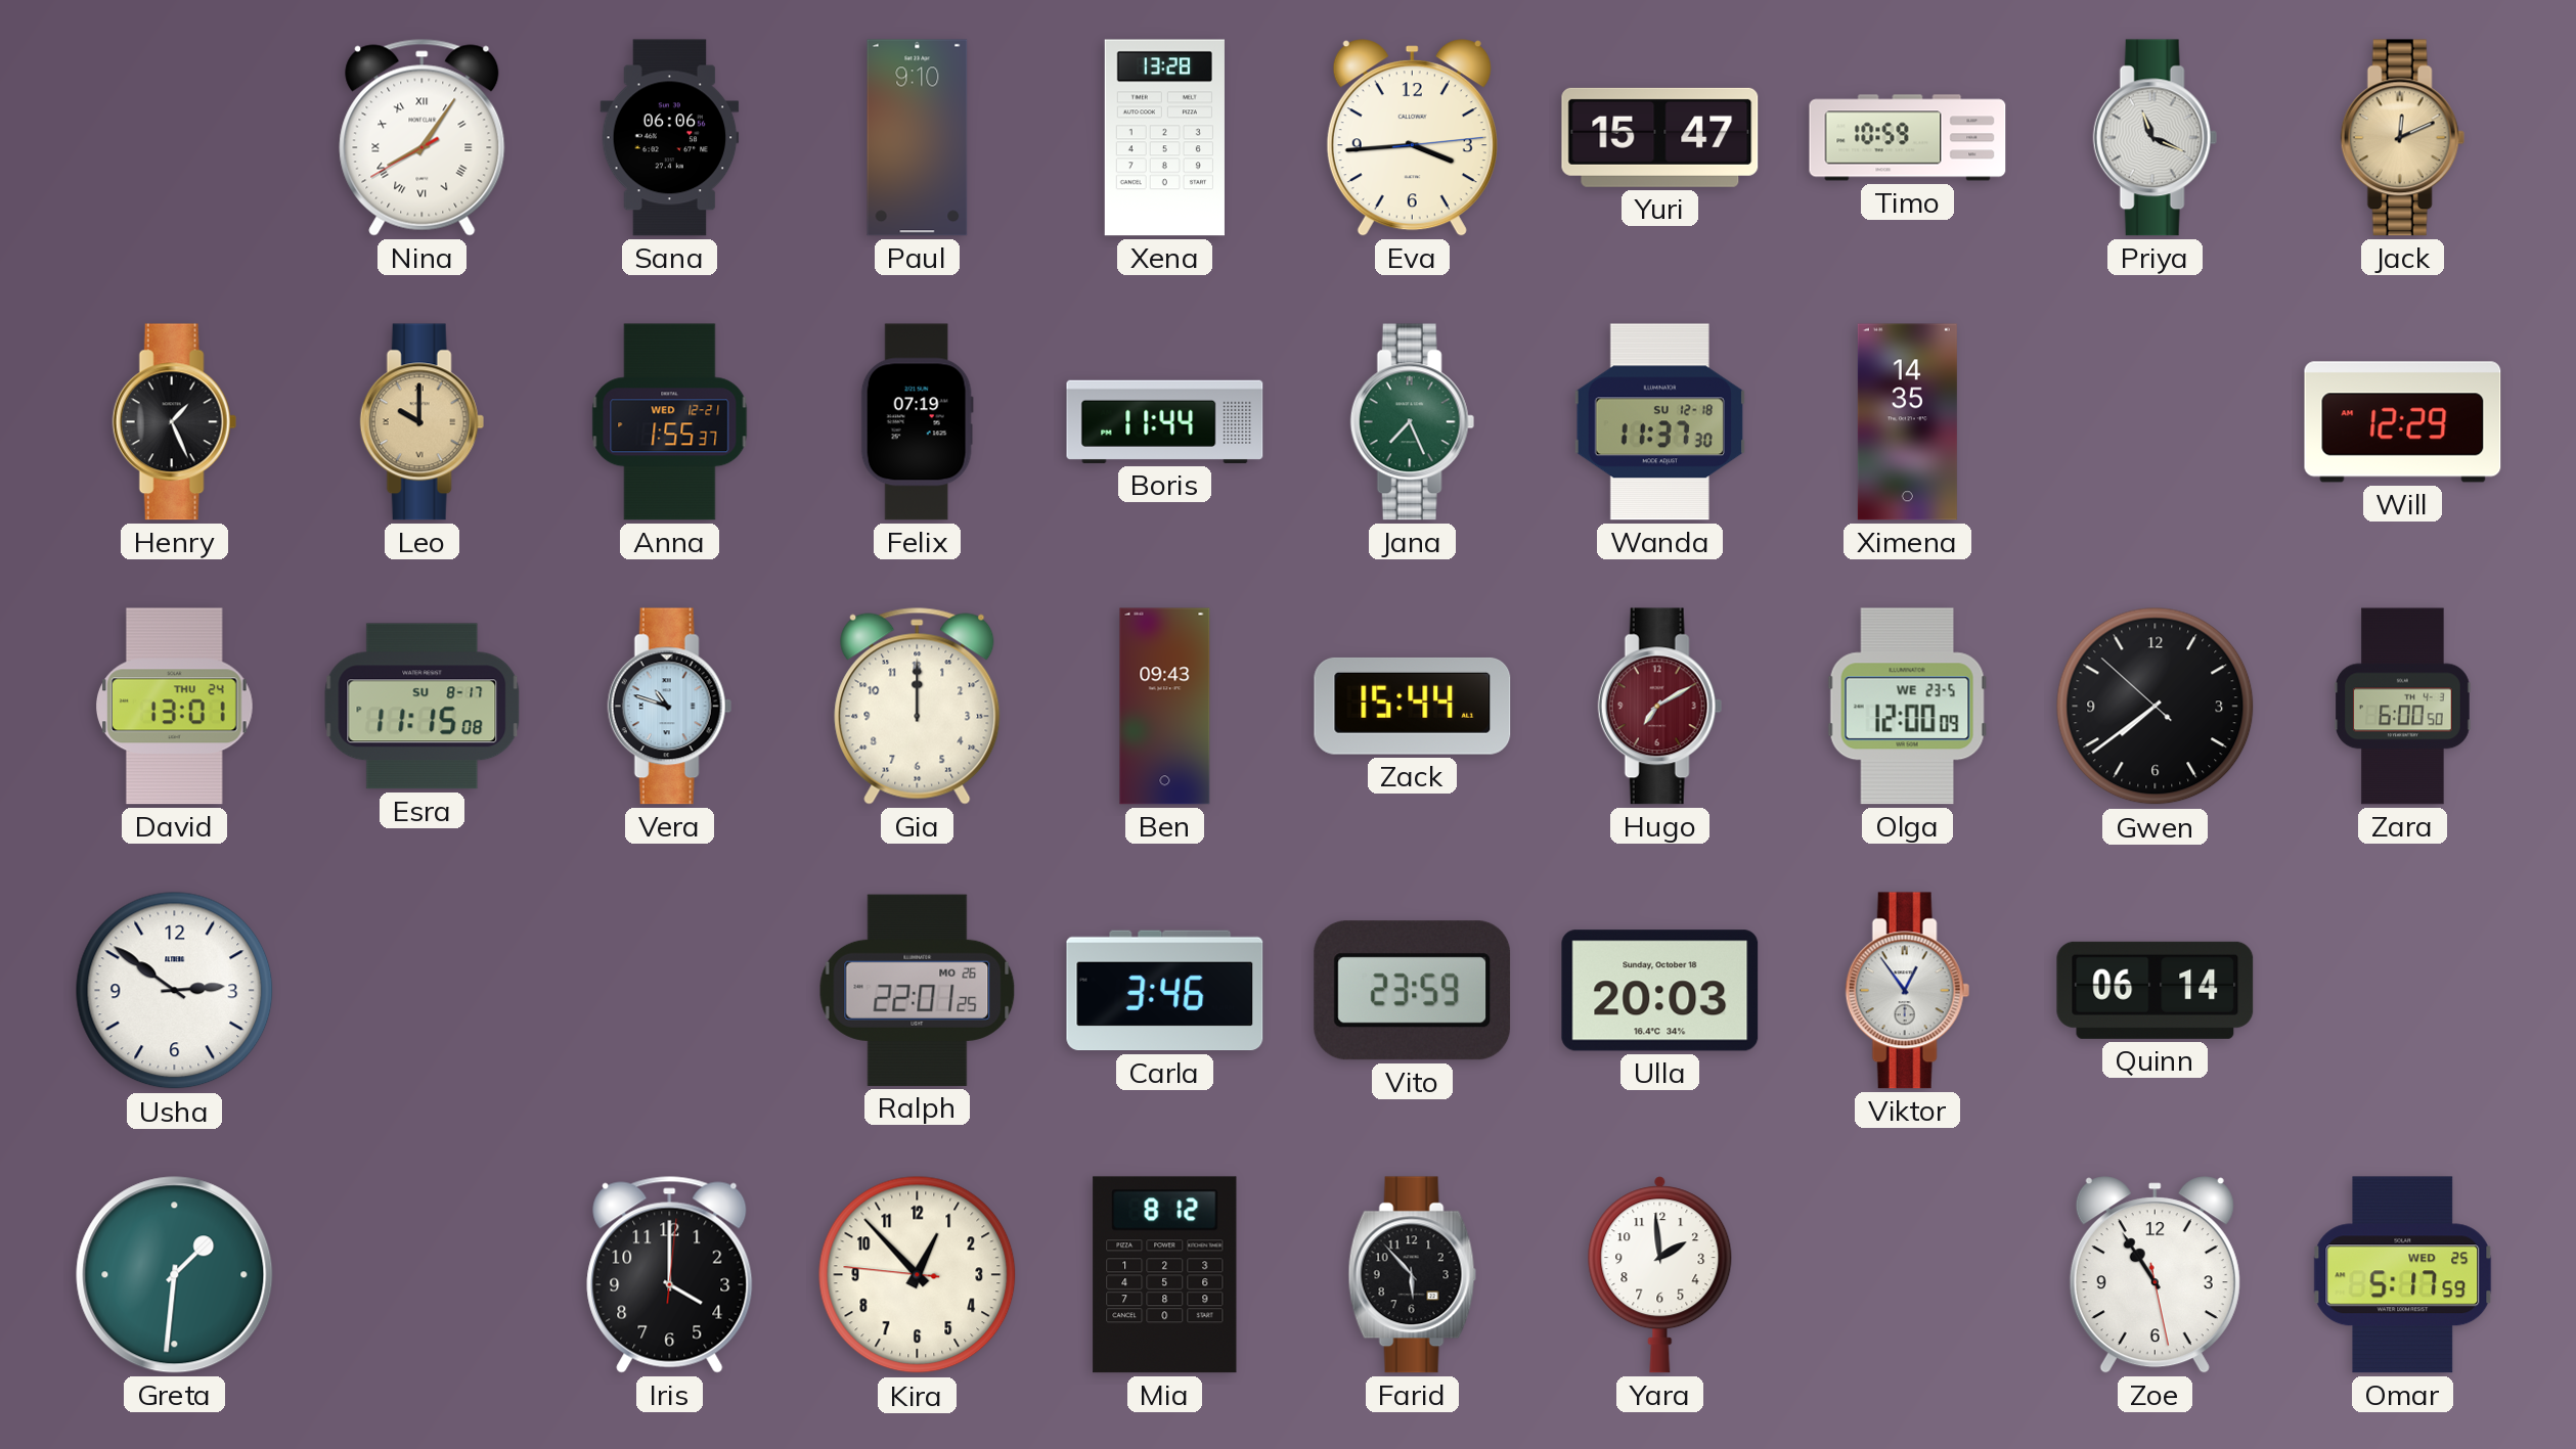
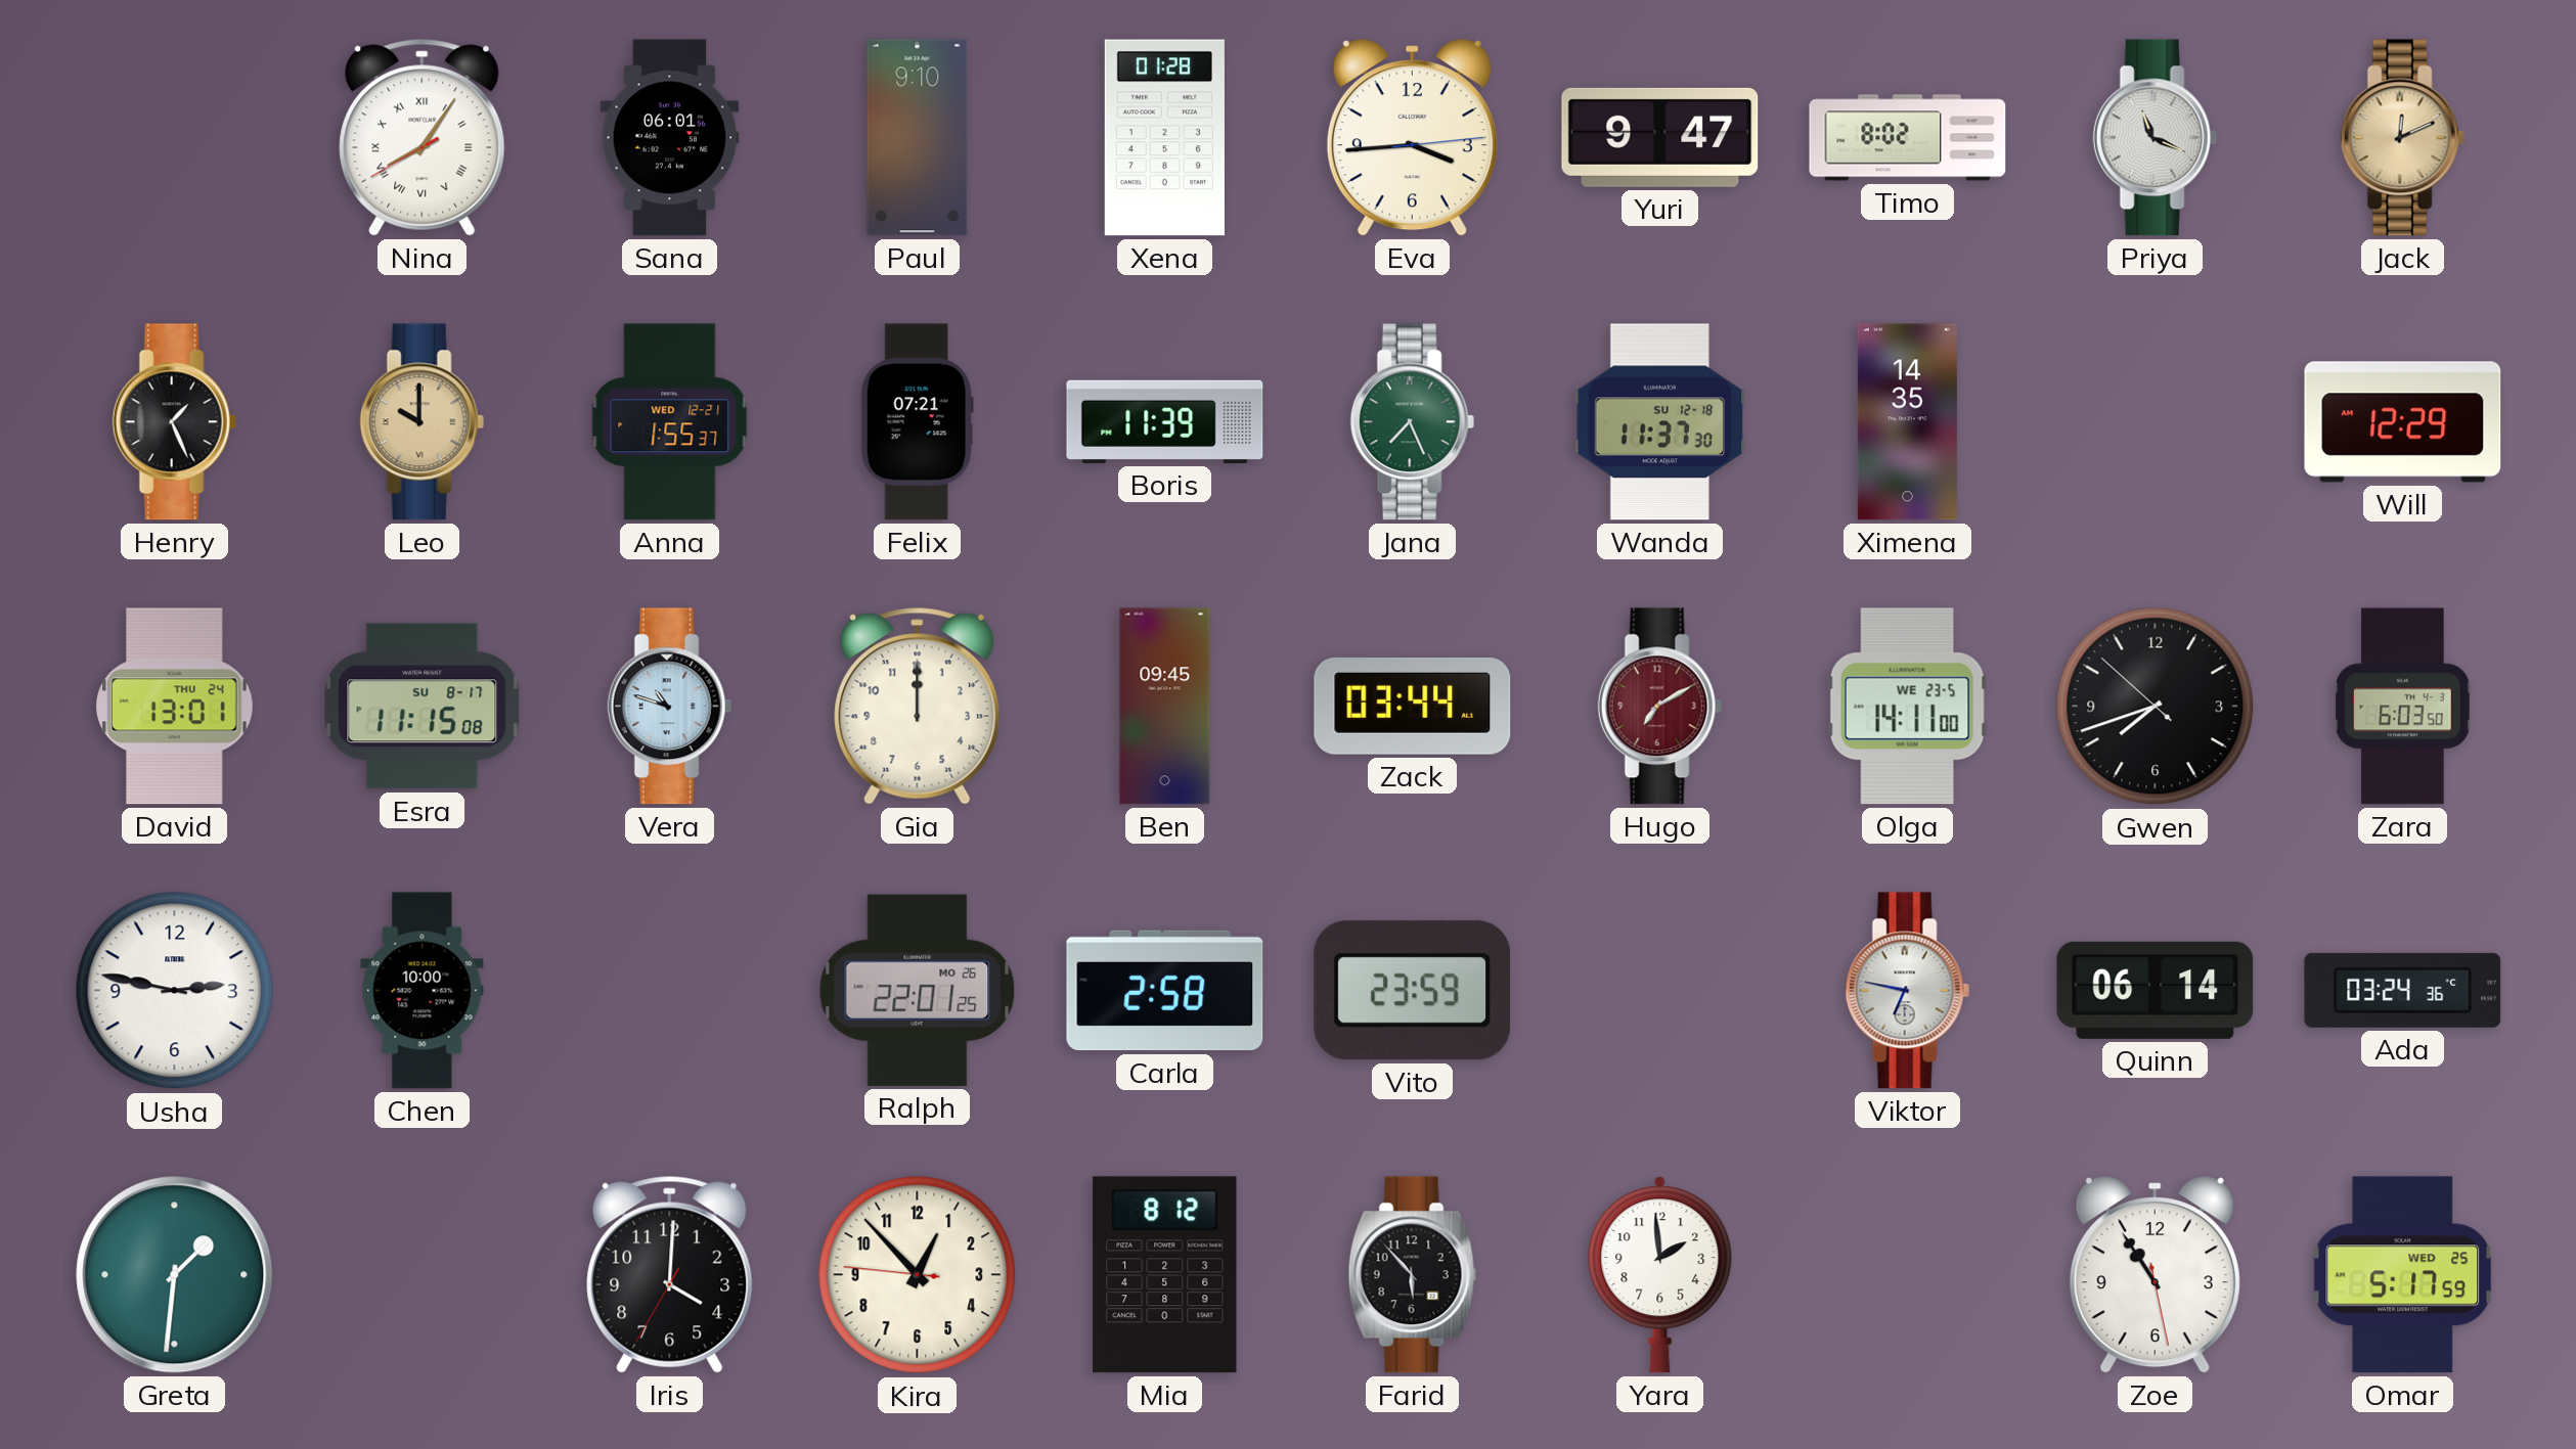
Sana: 06:06 -> 06:01
Xena: 13:28 -> 01:28
Yuri: 15:47 -> 9:47
Timo: 10:59 -> 8:02
Felix: 07:19 -> 07:21
Boris: 11:44 -> 11:39
Ben: 09:43 -> 09:45
Zack: 15:44 -> 03:44
Olga: 12:00 -> 14:11
Gwen: 7:38 -> 7:41
Zara: 6:00 -> 6:03
Usha: 2:51 -> 2:47
Chen: none -> 10:00
Carla: 3:46 -> 2:58
Ulla: 20:03 -> none
Viktor: 12:54 -> 6:47
Ada: none -> 03:24
Iris: 4:00:01 -> 4:00:35
